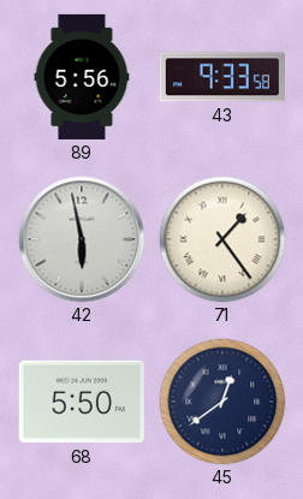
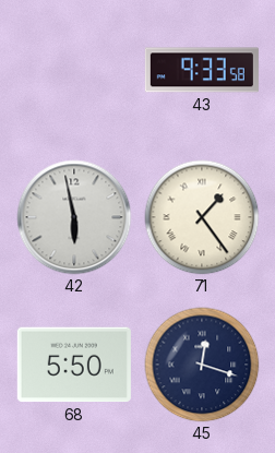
89: 5:56 -> none
45: 12:39 -> 12:18
